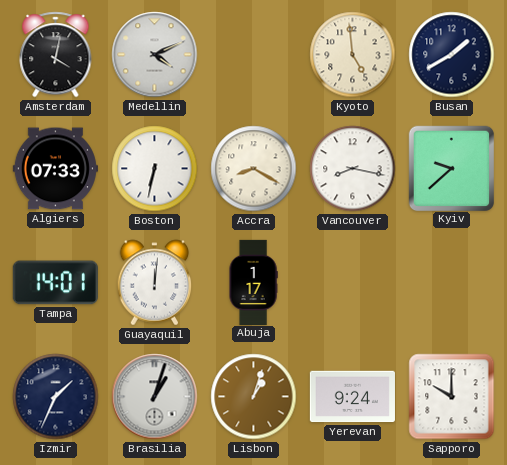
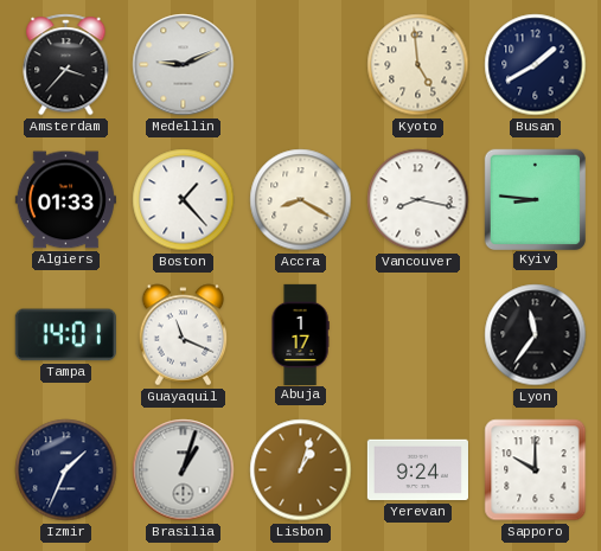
Amsterdam: 4:02 -> 3:37
Medellin: 4:11 -> 9:11
Algiers: 07:33 -> 01:33
Boston: 6:32 -> 1:23
Kyiv: 9:38 -> 8:46
Guayaquil: 12:01 -> 11:19
Lyon: none -> 11:36
